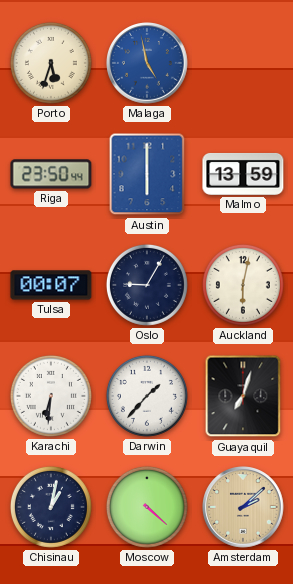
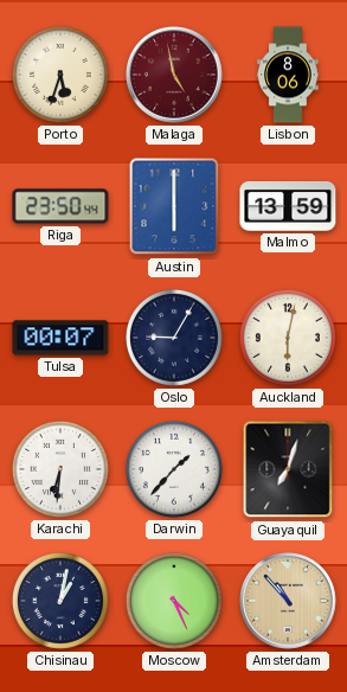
Malaga dial: blue -> burgundy
Lisbon: none -> 8:06
Moscow: 4:22 -> 4:26
Amsterdam: 2:08 -> 10:53
